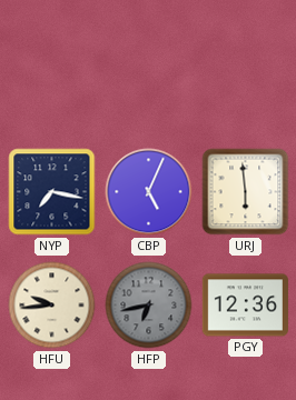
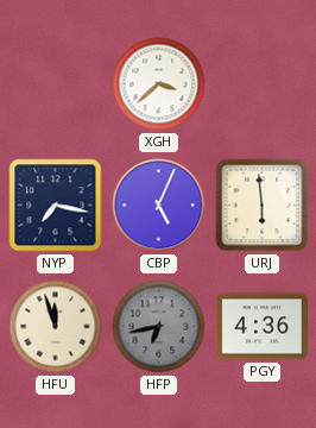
XGH: none -> 3:38
HFU: 9:44 -> 11:57
PGY: 12:36 -> 4:36
